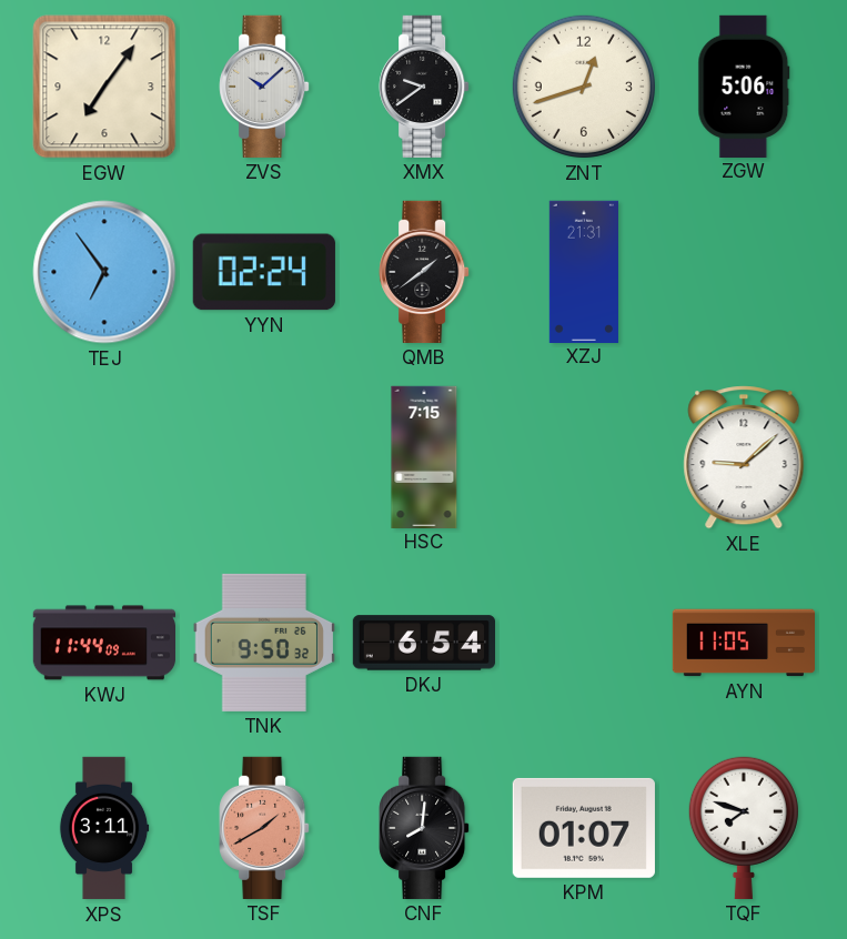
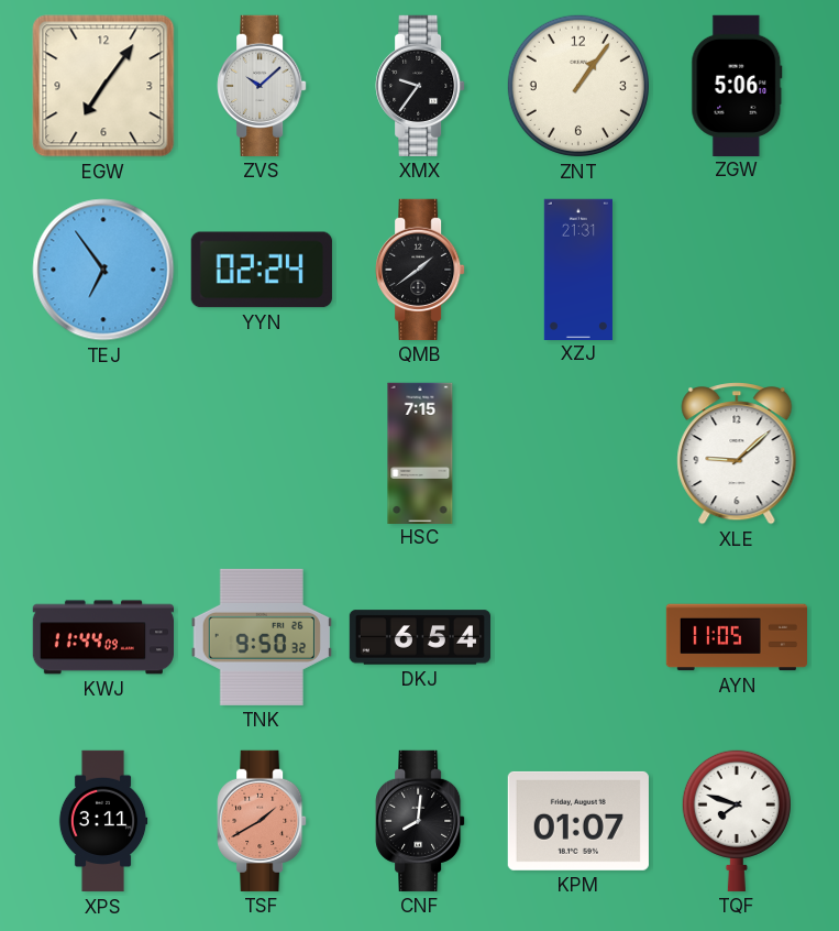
XMX: 9:39 -> 9:36
ZNT: 12:42 -> 1:06
